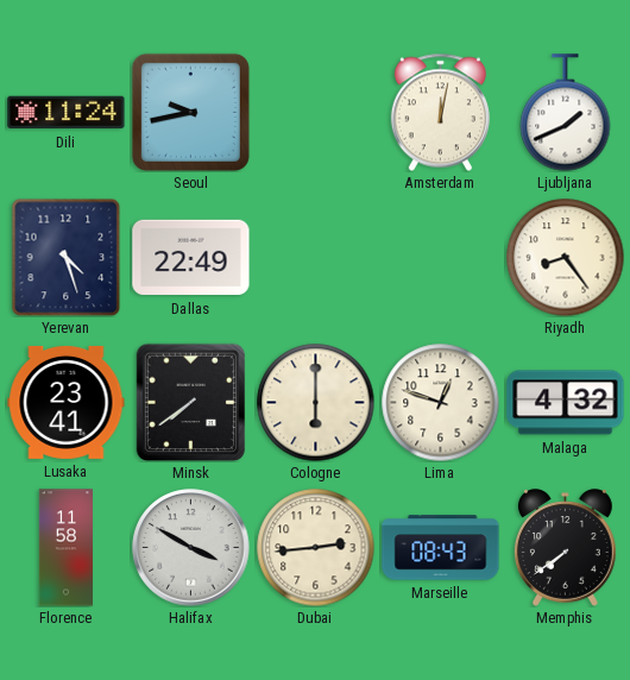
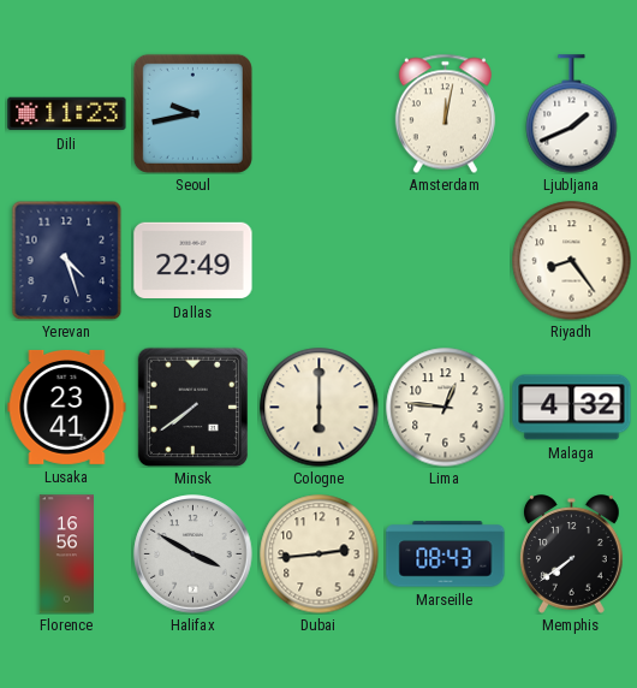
Dili: 11:24 -> 11:23
Lima: 12:48 -> 12:46
Florence: 11:58 -> 16:56
